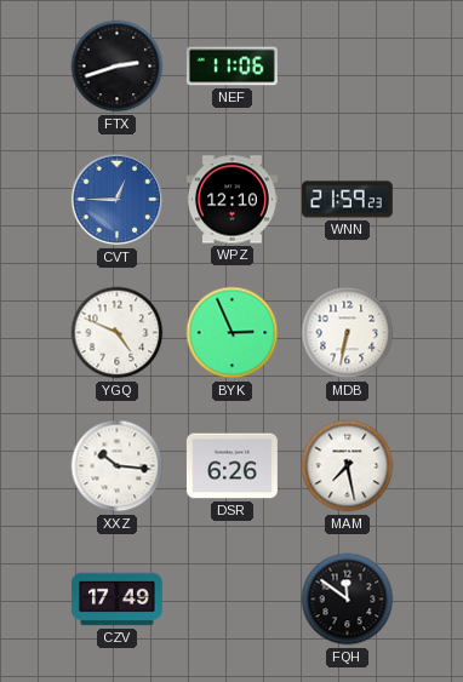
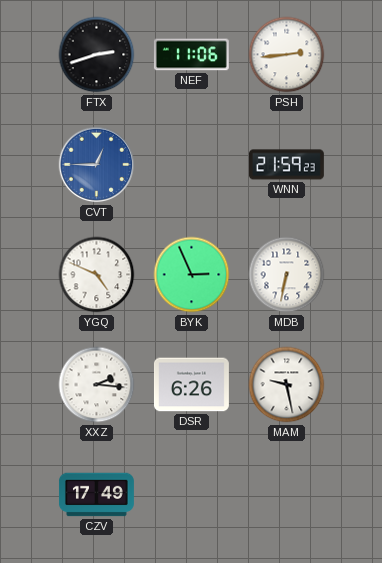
PSH: none -> 2:44
WPZ: 12:10 -> none
XXZ: 10:16 -> 2:16
MAM: 7:28 -> 9:28
FQH: 11:51 -> none
